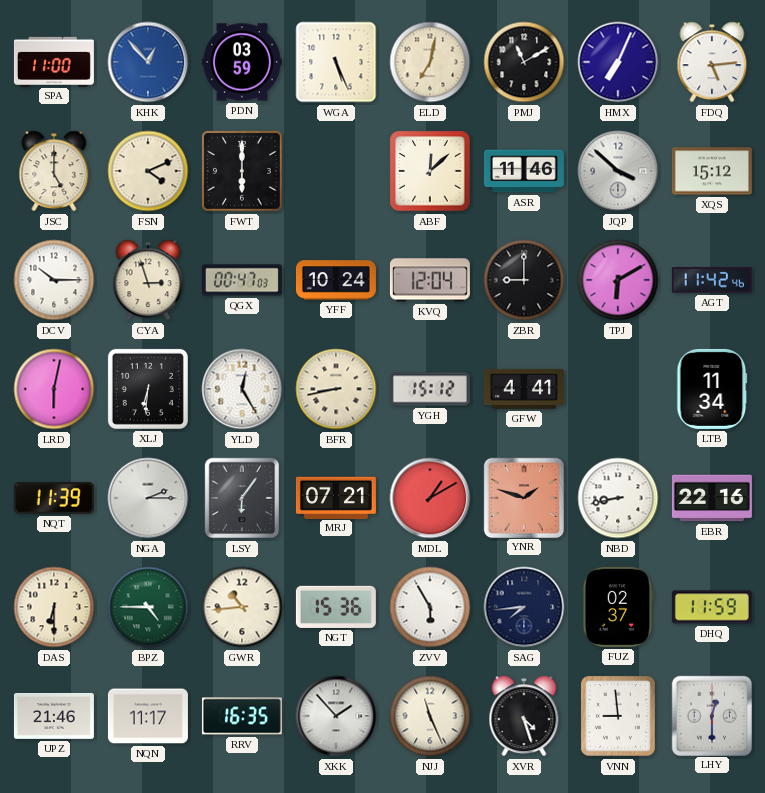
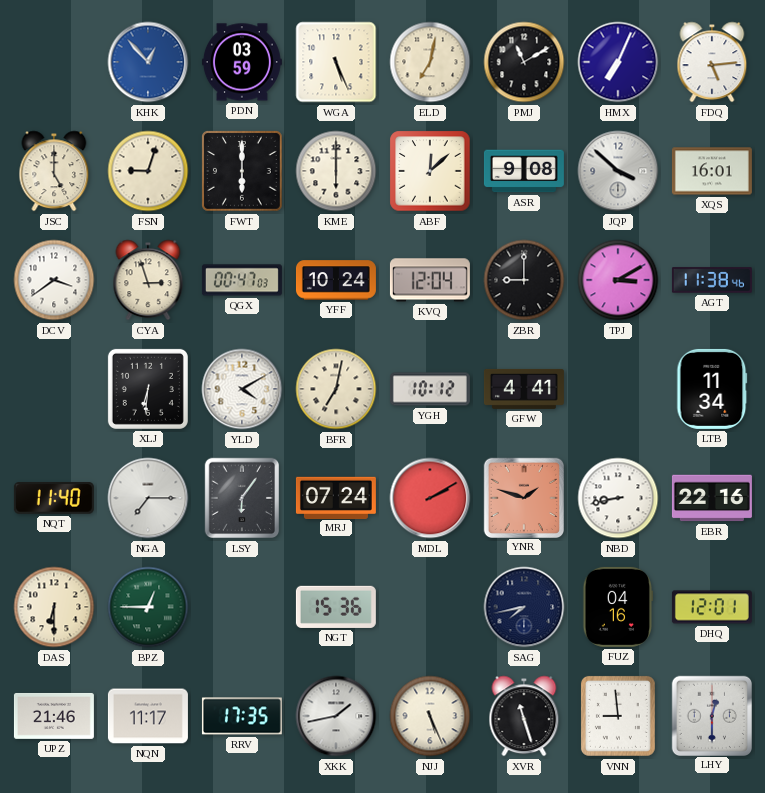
SPA: 11:00 -> none
FSN: 4:11 -> 9:03
KME: none -> 6:00
ASR: 11:46 -> 9:08
XQS: 15:12 -> 16:01
DCV: 10:15 -> 3:39
TPJ: 6:10 -> 3:10
AGT: 11:42 -> 11:38
LRD: 6:02 -> none
YLD: 12:25 -> 4:10
BFR: 8:43 -> 7:02
YGH: 15:12 -> 10:12
NQT: 11:39 -> 11:40
NGA: 2:15 -> 7:15
MRJ: 07:21 -> 07:24
MDL: 1:10 -> 2:10
BPZ: 4:45 -> 12:45
GWR: 10:44 -> none
ZVV: 5:55 -> none
SAG: 7:44 -> 7:43
FUZ: 02:37 -> 04:16
DHQ: 11:59 -> 12:01
RRV: 16:35 -> 17:35
XKK: 1:53 -> 1:43
NJJ: 11:26 -> 5:26
XVR: 4:27 -> 11:27
